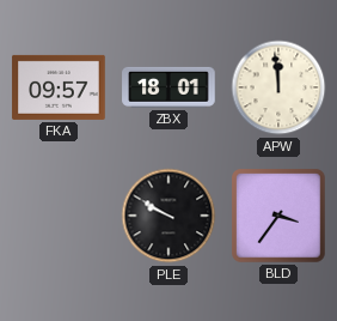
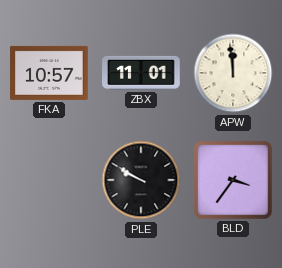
FKA: 09:57 -> 10:57
ZBX: 18:01 -> 11:01
